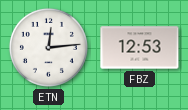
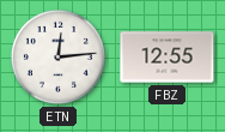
FBZ: 12:53 -> 12:55
